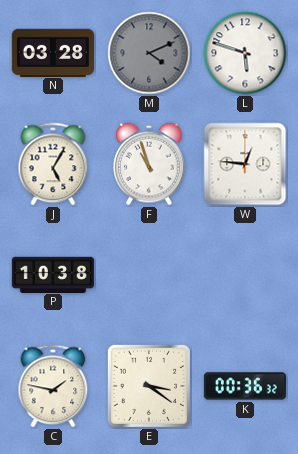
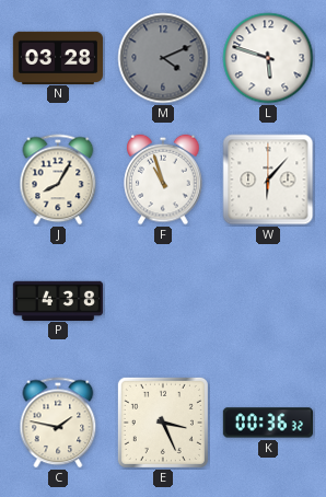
J: 5:05 -> 8:05
W: 12:46 -> 6:07
P: 10:38 -> 4:38
E: 3:21 -> 3:26
